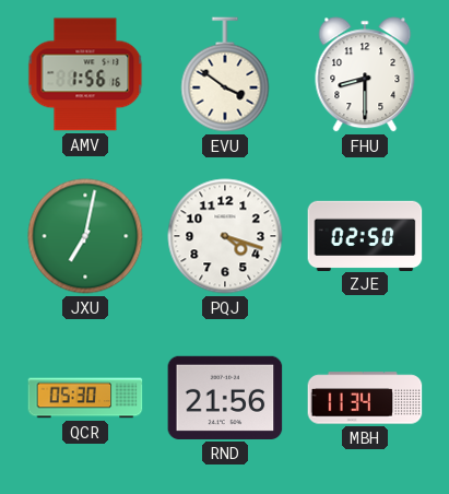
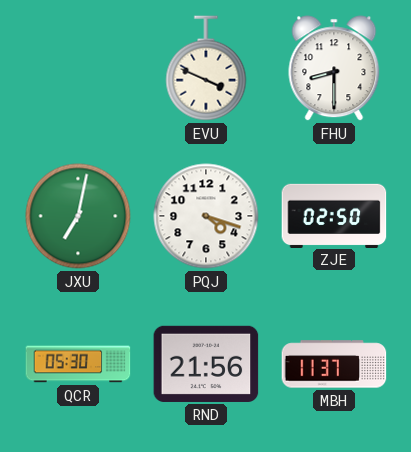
AMV: 1:56 -> none
EVU: 3:51 -> 3:49
MBH: 11:34 -> 11:37
